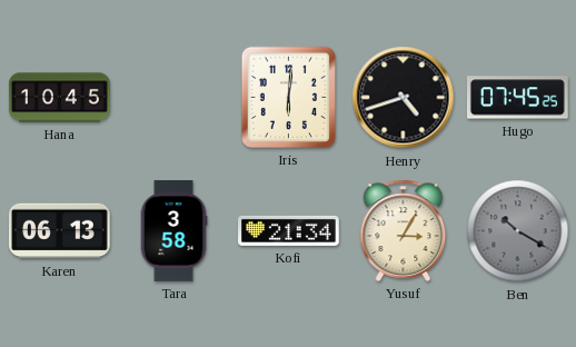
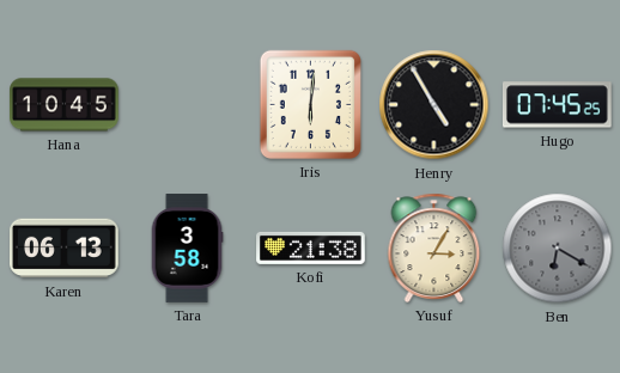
Henry: 4:42 -> 4:55
Kofi: 21:34 -> 21:38
Ben: 10:20 -> 6:20
